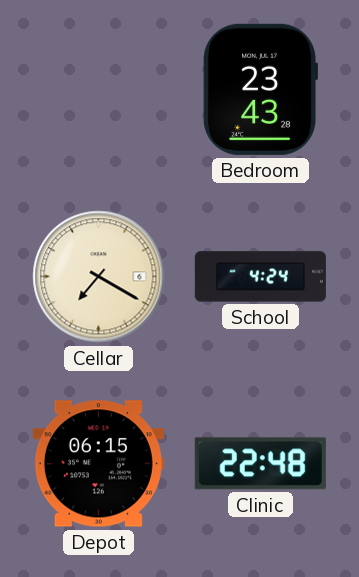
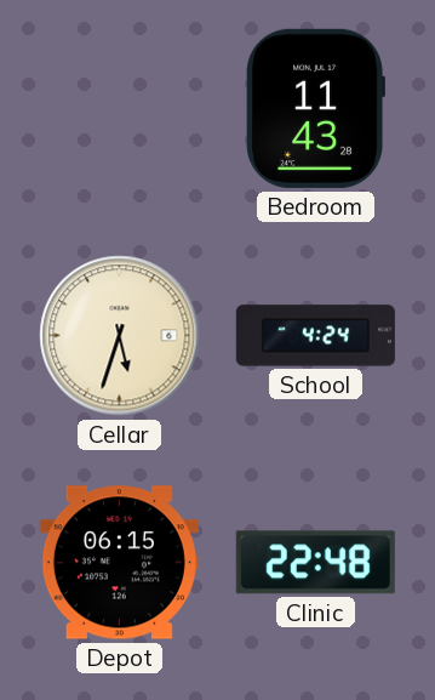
Bedroom: 23:43 -> 11:43
Cellar: 7:20 -> 5:33
